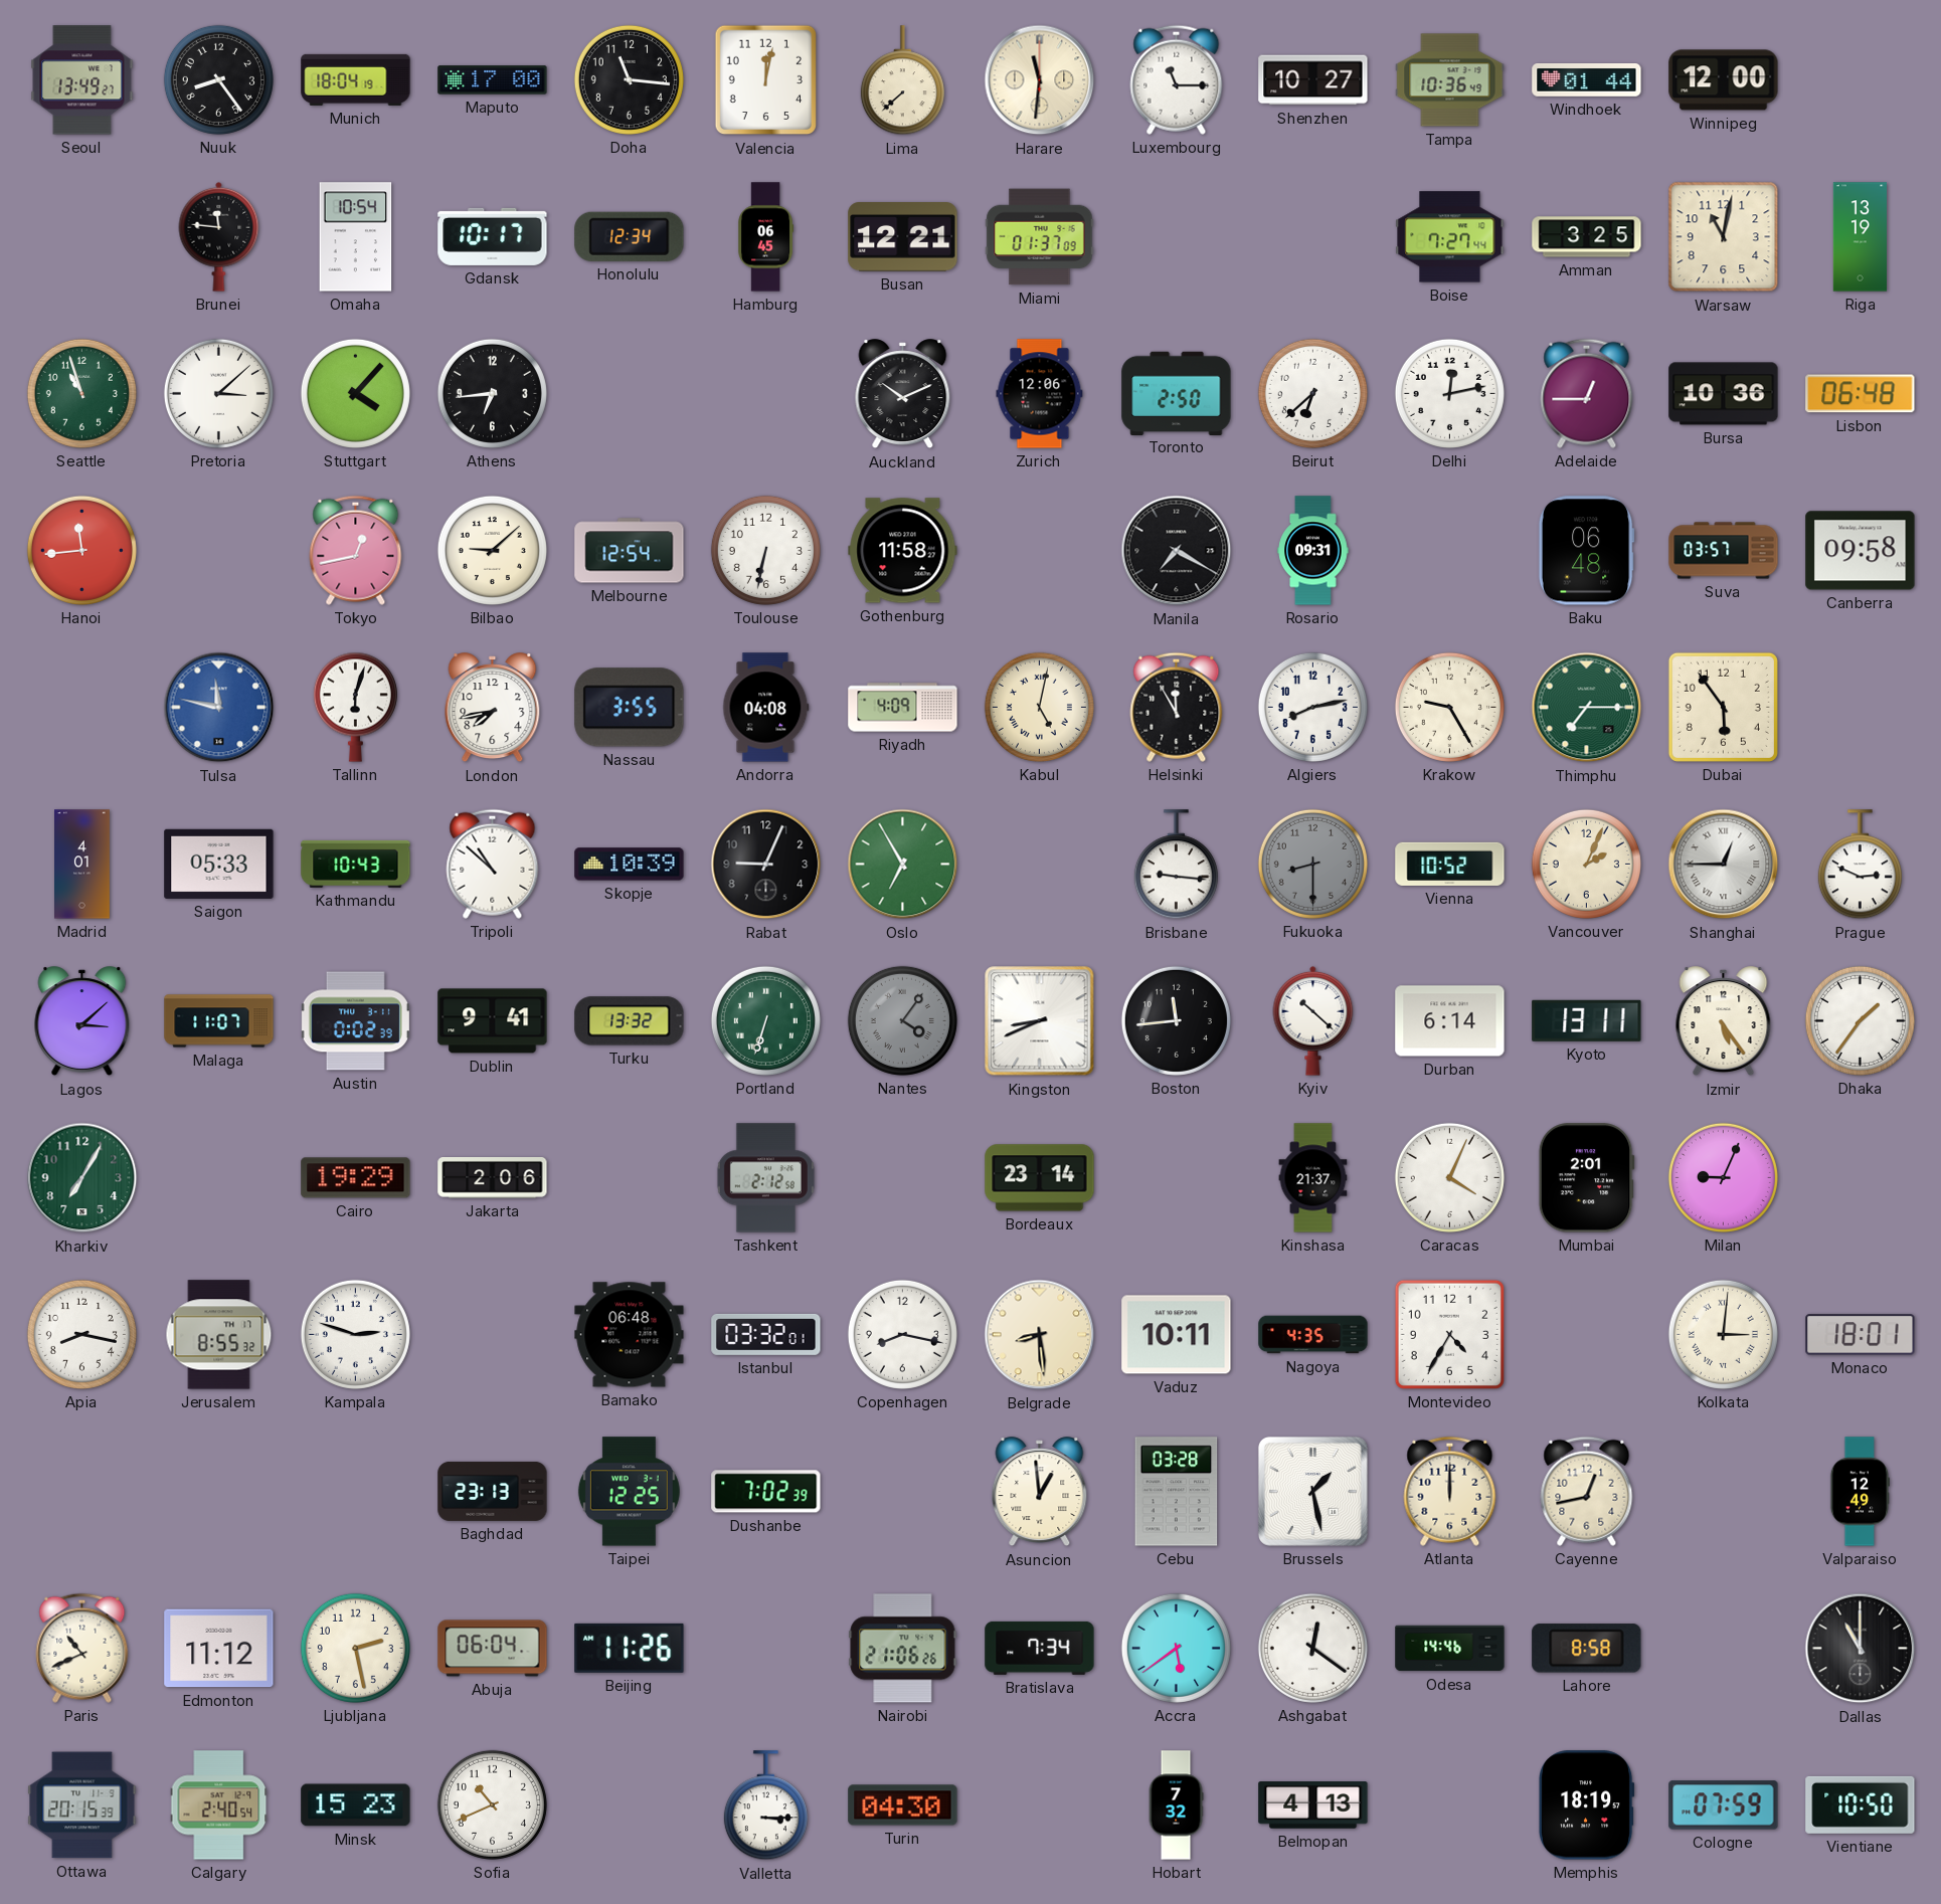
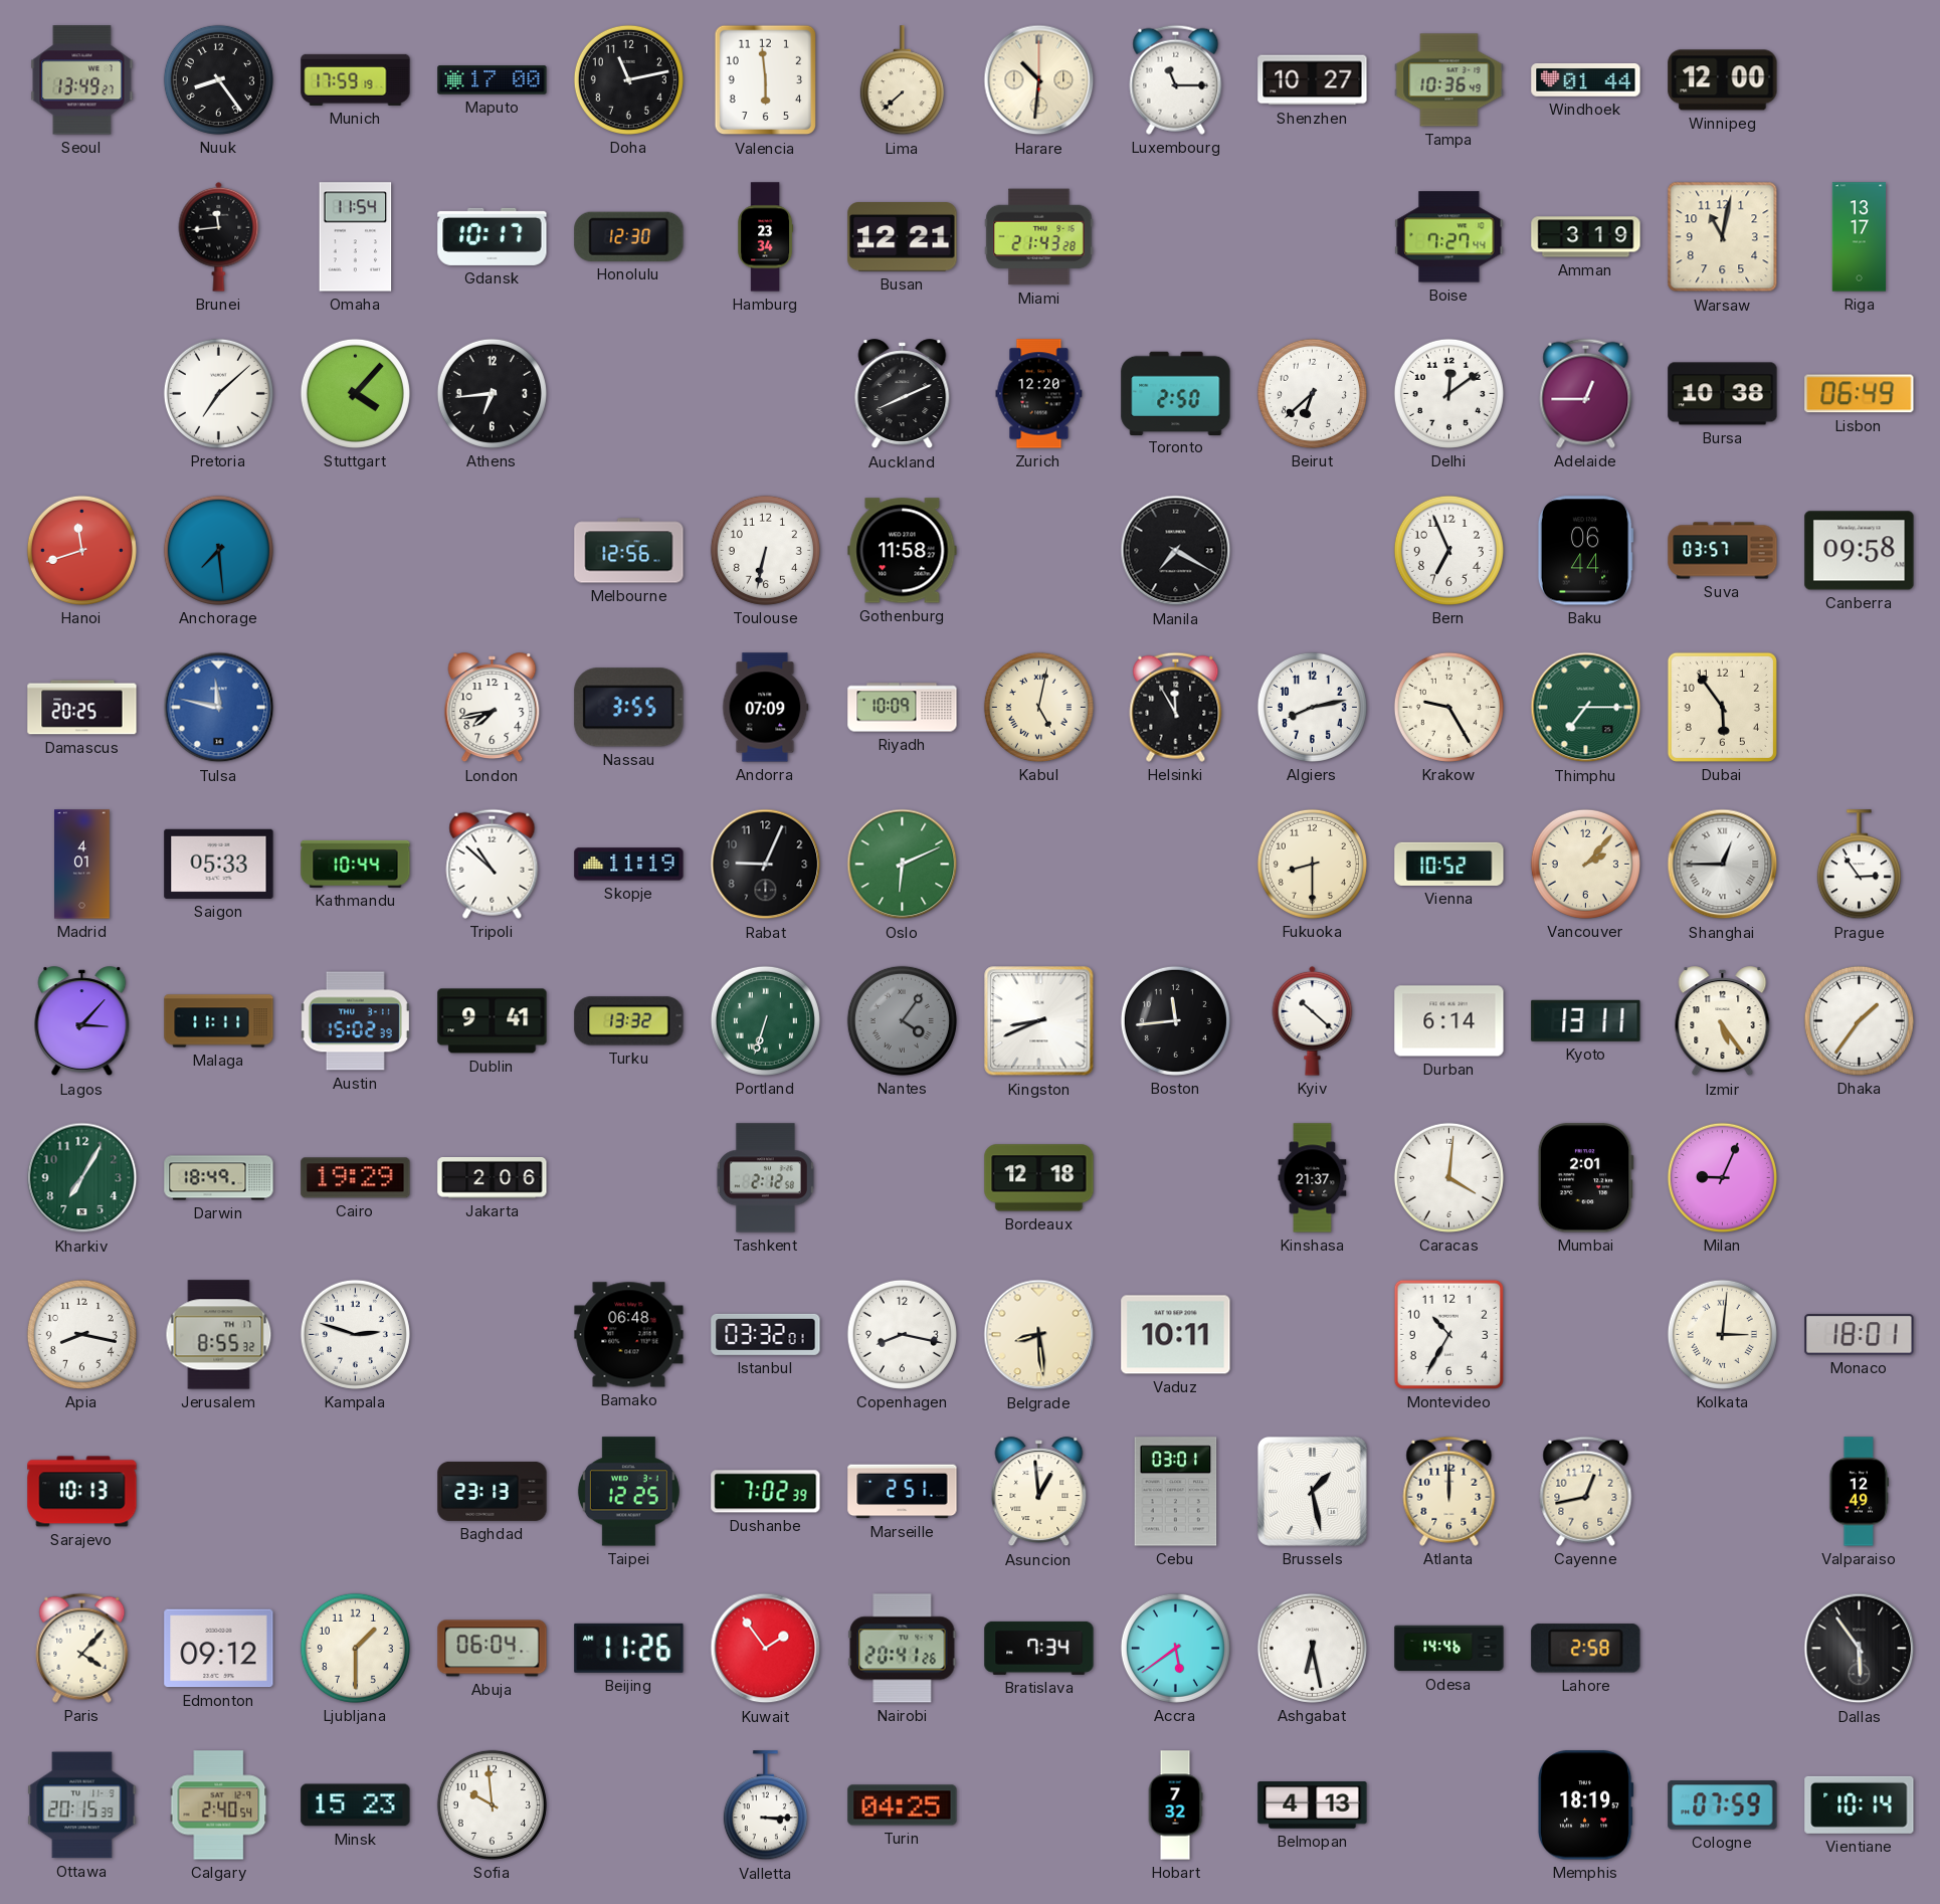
Munich: 18:04 -> 17:59
Doha: 11:16 -> 11:13
Valencia: 12:02 -> 5:59
Harare: 11:31 -> 10:31
Brunei: 11:46 -> 11:44
Omaha: 10:54 -> 11:54
Honolulu: 12:34 -> 12:30
Hamburg: 06:45 -> 23:34
Miami: 01:37 -> 21:43
Amman: 3:25 -> 3:19
Riga: 13:19 -> 13:17
Seattle: 10:57 -> none
Pretoria: 3:08 -> 7:08
Auckland: 10:11 -> 8:11
Zurich: 12:06 -> 12:20
Delhi: 12:13 -> 12:09
Bursa: 10:36 -> 10:38
Lisbon: 06:48 -> 06:49
Hanoi: 11:44 -> 11:42
Anchorage: none -> 7:29
Tokyo: 12:43 -> none
Bilbao: 9:08 -> none
Melbourne: 12:54 -> 12:56
Rosario: 09:31 -> none
Bern: none -> 6:56
Baku: 06:48 -> 06:44
Damascus: none -> 20:25
Tallinn: 6:03 -> none
Andorra: 04:08 -> 07:09
Riyadh: 4:09 -> 10:09
Kathmandu: 10:43 -> 10:44
Skopje: 10:39 -> 11:19
Oslo: 6:55 -> 6:11
Brisbane: 9:16 -> none
Fukuoka dial: grey -> cream
Vancouver: 2:04 -> 2:07
Prague: 2:49 -> 2:54
Lagos: 3:08 -> 3:07
Malaga: 11:07 -> 11:11
Austin: 0:02 -> 15:02
Darwin: none -> 18:49
Bordeaux: 23:14 -> 12:18
Caracas: 4:04 -> 4:01
Nagoya: 4:35 -> none
Montevideo: 4:35 -> 10:35
Sarajevo: none -> 10:13
Marseille: none -> 2:51
Cebu: 03:28 -> 03:01
Paris: 10:41 -> 4:07
Edmonton: 11:12 -> 09:12
Ljubljana: 2:28 -> 1:30
Kuwait: none -> 1:54
Nairobi: 21:06 -> 20:41
Ashgabat: 12:21 -> 6:28
Lahore: 8:58 -> 2:58
Dallas: 11:00 -> 5:54
Sofia: 10:41 -> 9:59
Turin: 04:30 -> 04:25
Vientiane: 10:50 -> 10:14
